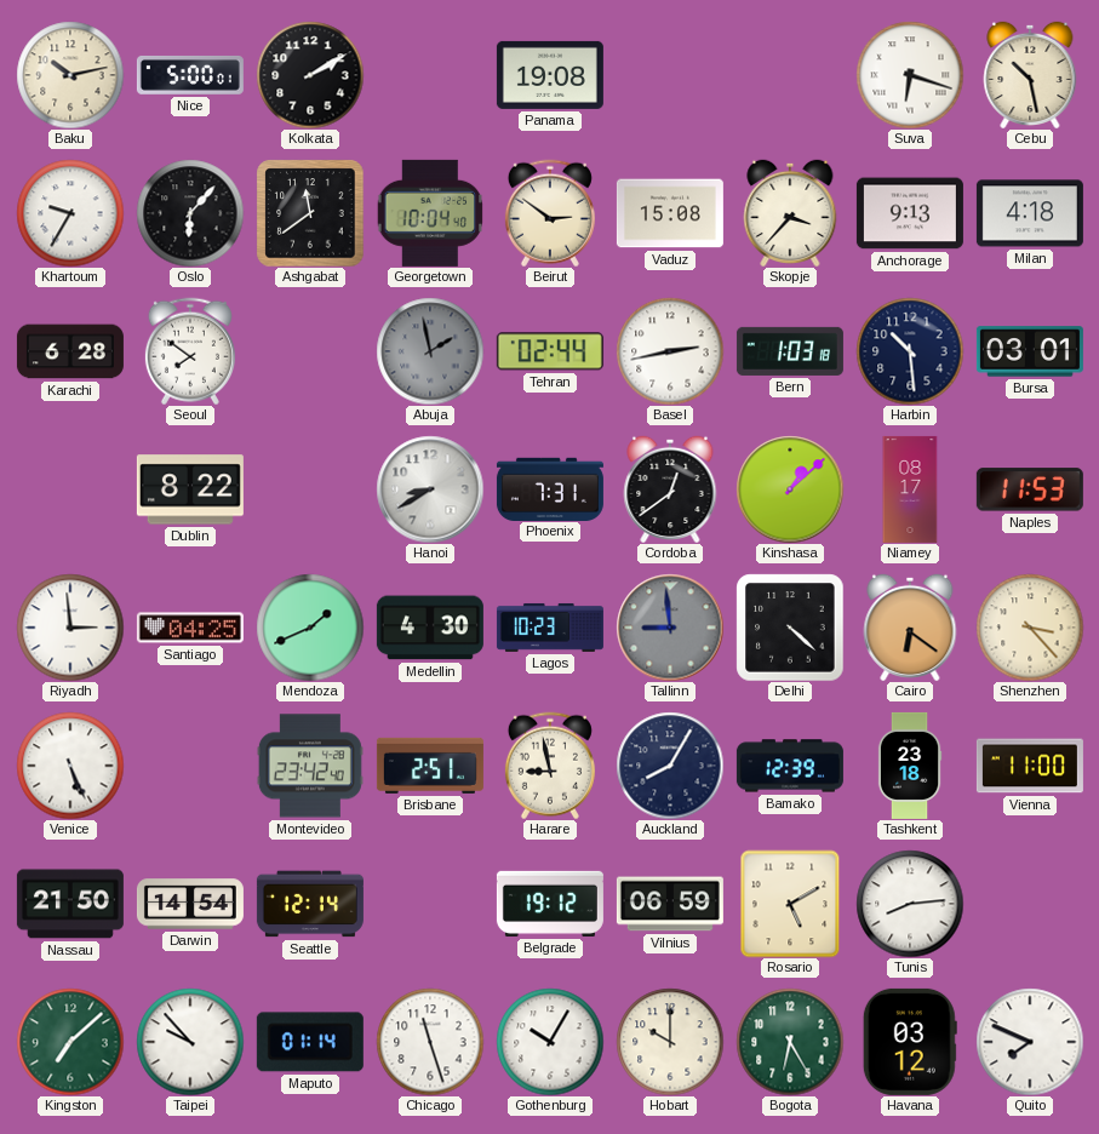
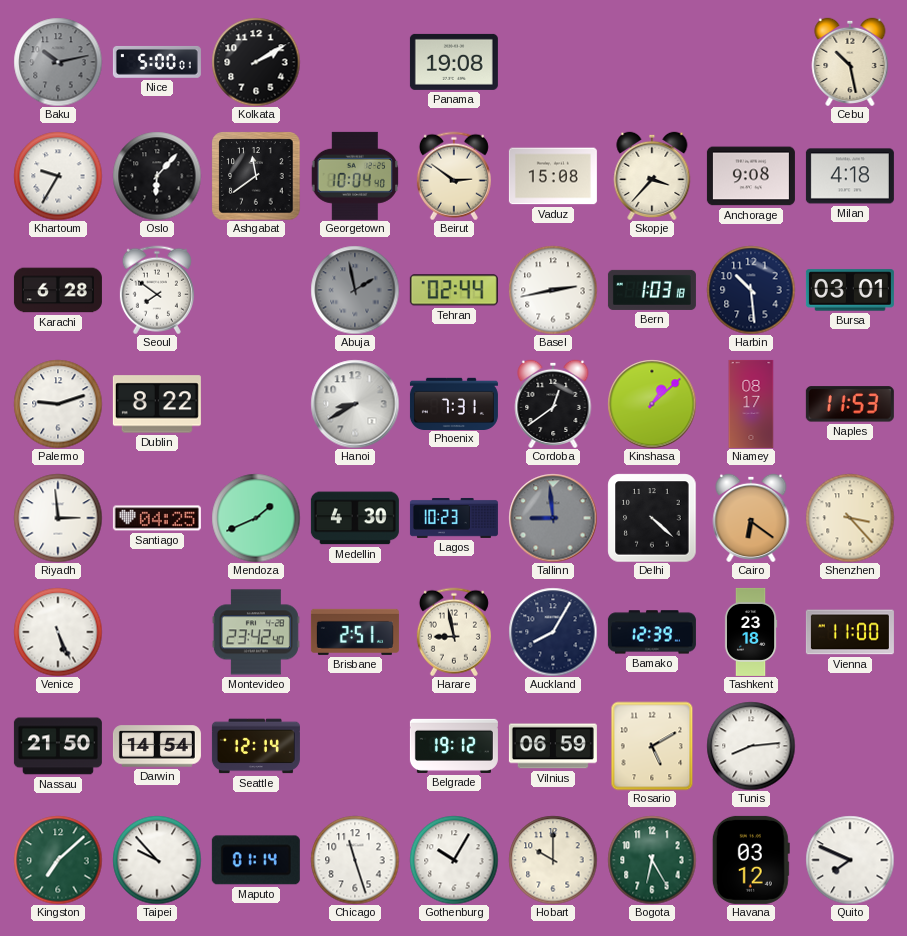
Baku dial: cream -> grey
Suva: 6:18 -> none
Anchorage: 9:13 -> 9:08
Palermo: none -> 9:12
